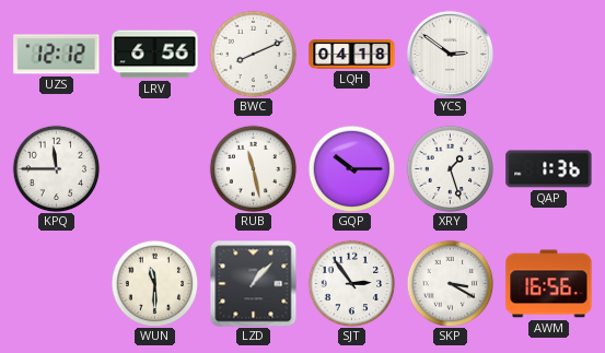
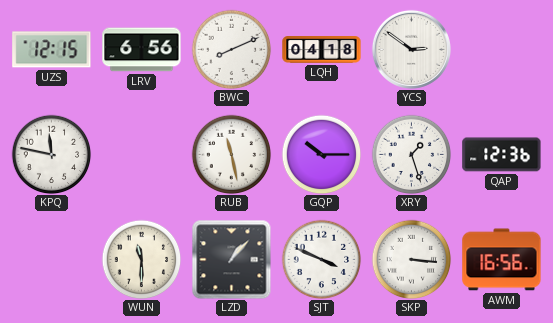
UZS: 12:12 -> 12:15
KPQ: 11:45 -> 11:47
QAP: 1:36 -> 12:36
SJT: 2:54 -> 3:49
SKP: 3:20 -> 3:16
